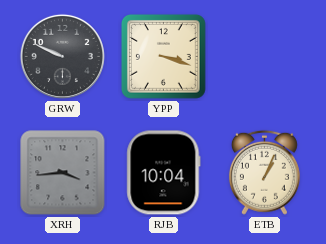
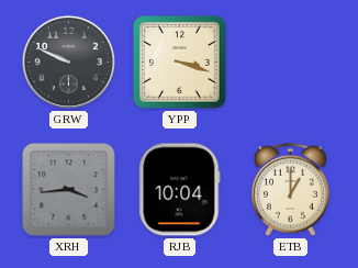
ETB: 1:04 -> 1:00
